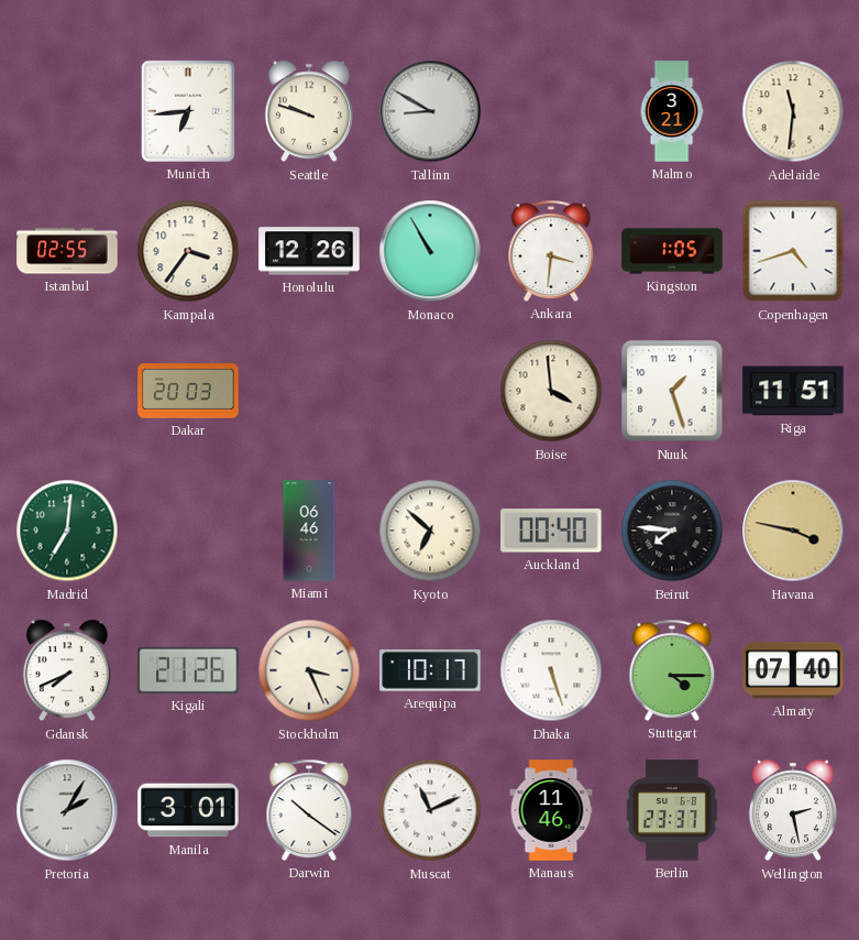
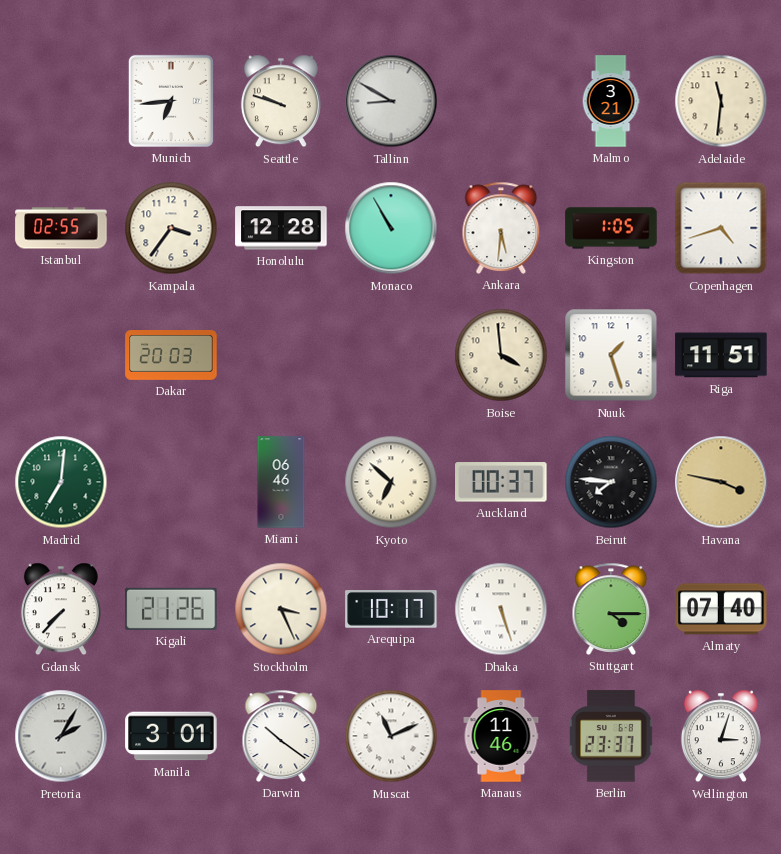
Honolulu: 12:26 -> 12:28
Ankara: 3:31 -> 5:31
Auckland: 00:40 -> 00:37
Gdansk: 7:41 -> 7:37
Wellington: 2:28 -> 3:03
